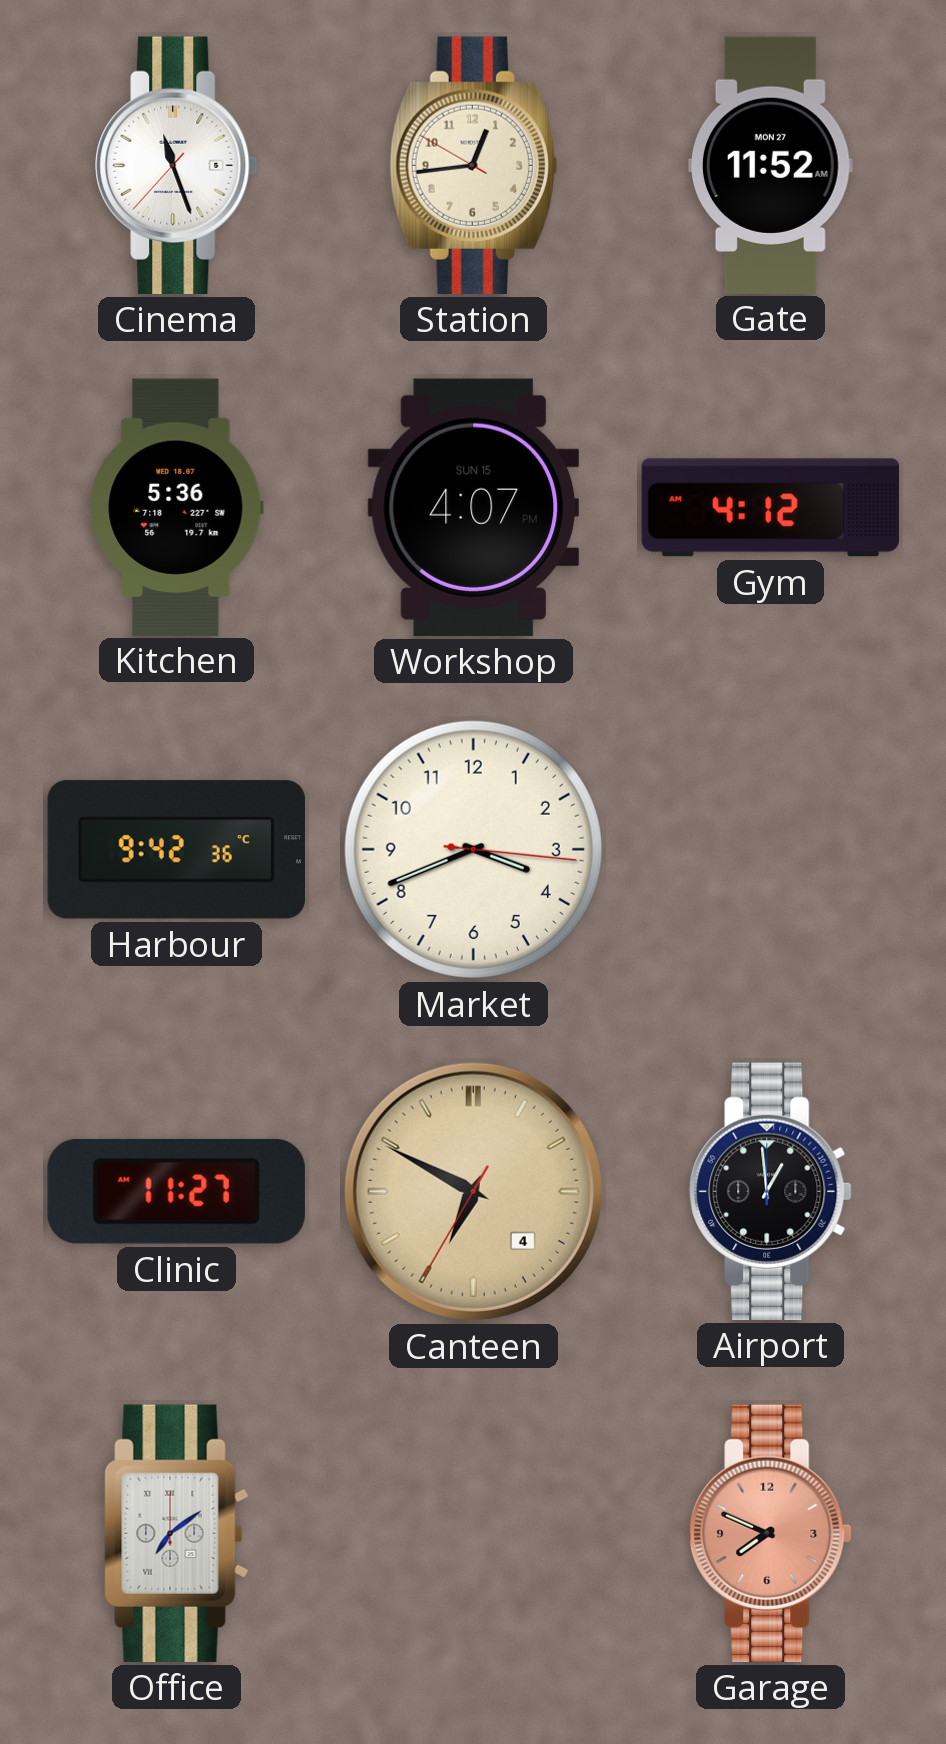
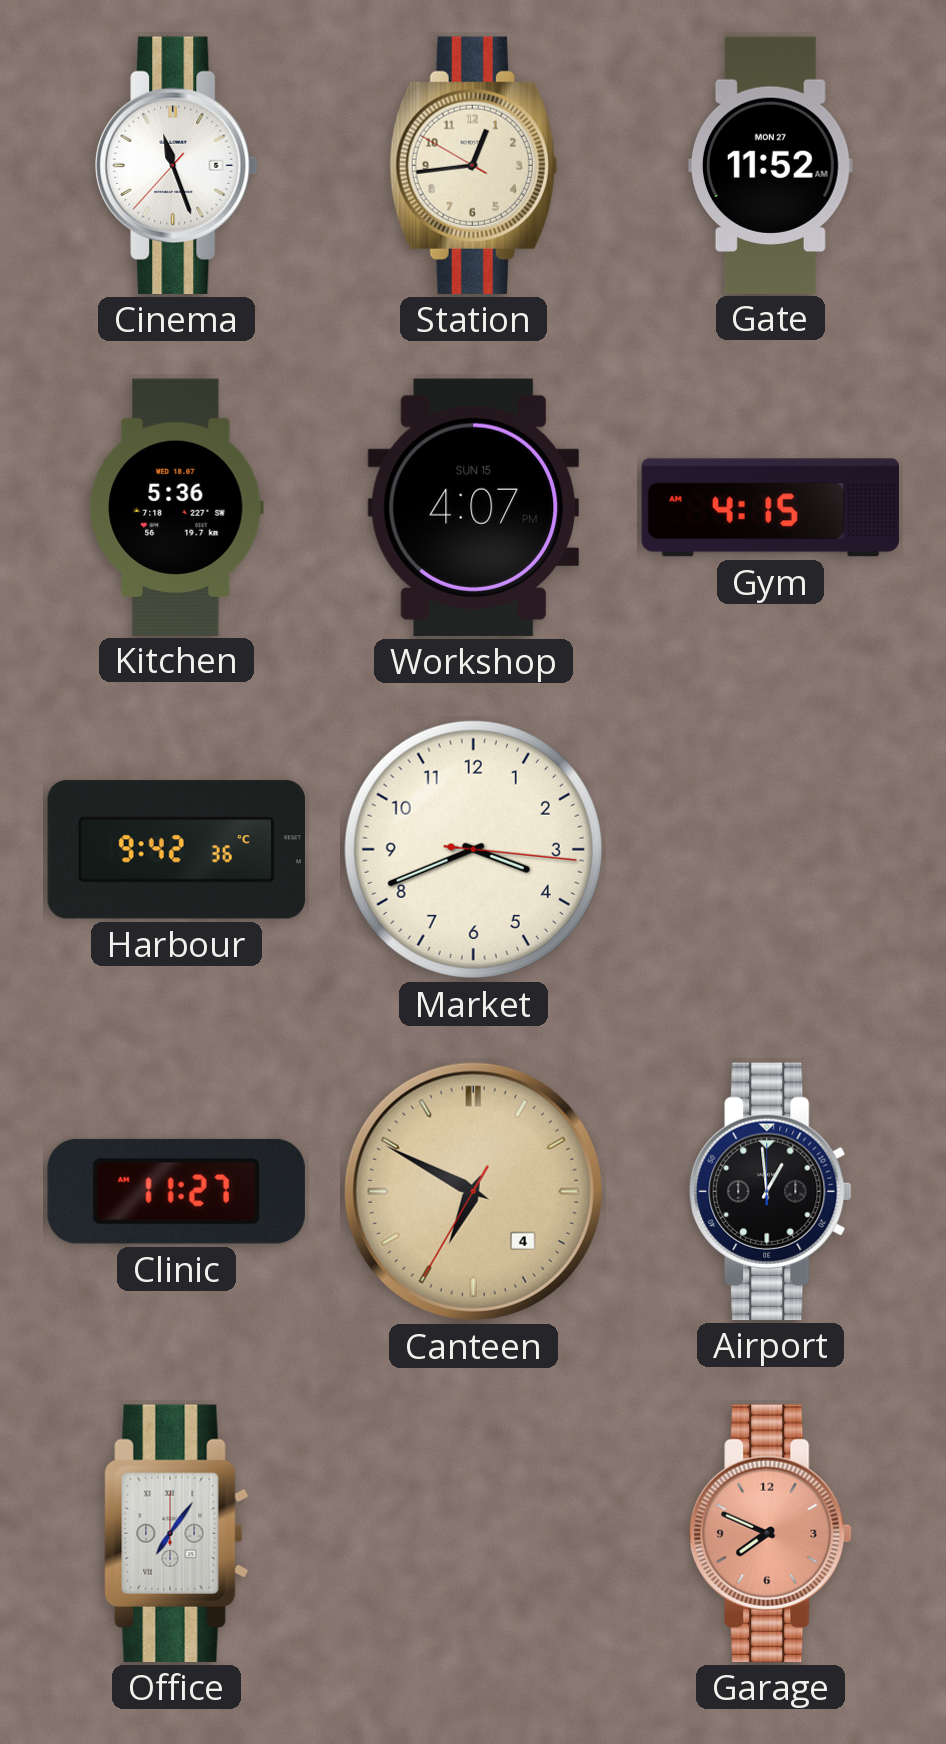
Gym: 4:12 -> 4:15
Office: 7:09 -> 7:06
